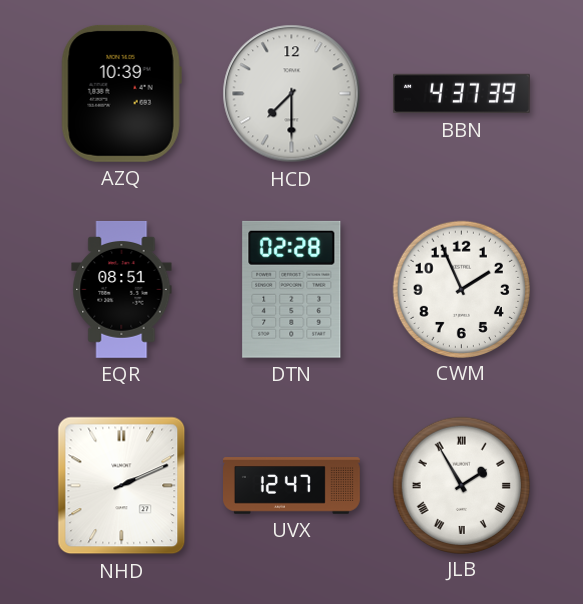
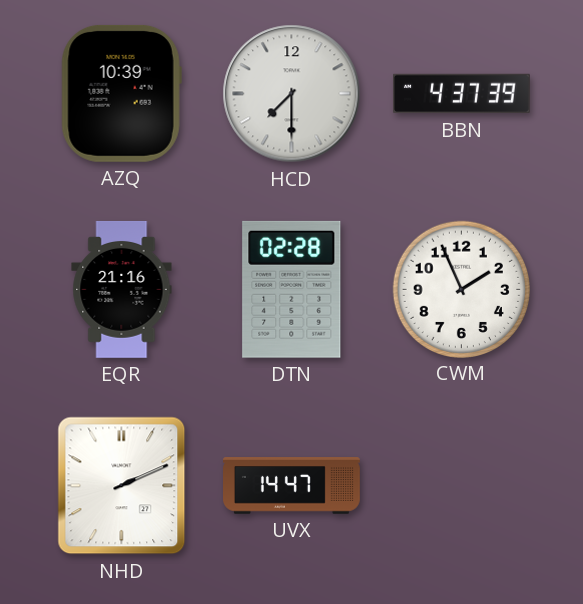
EQR: 08:51 -> 21:16
UVX: 12:47 -> 14:47
JLB: 1:55 -> none
